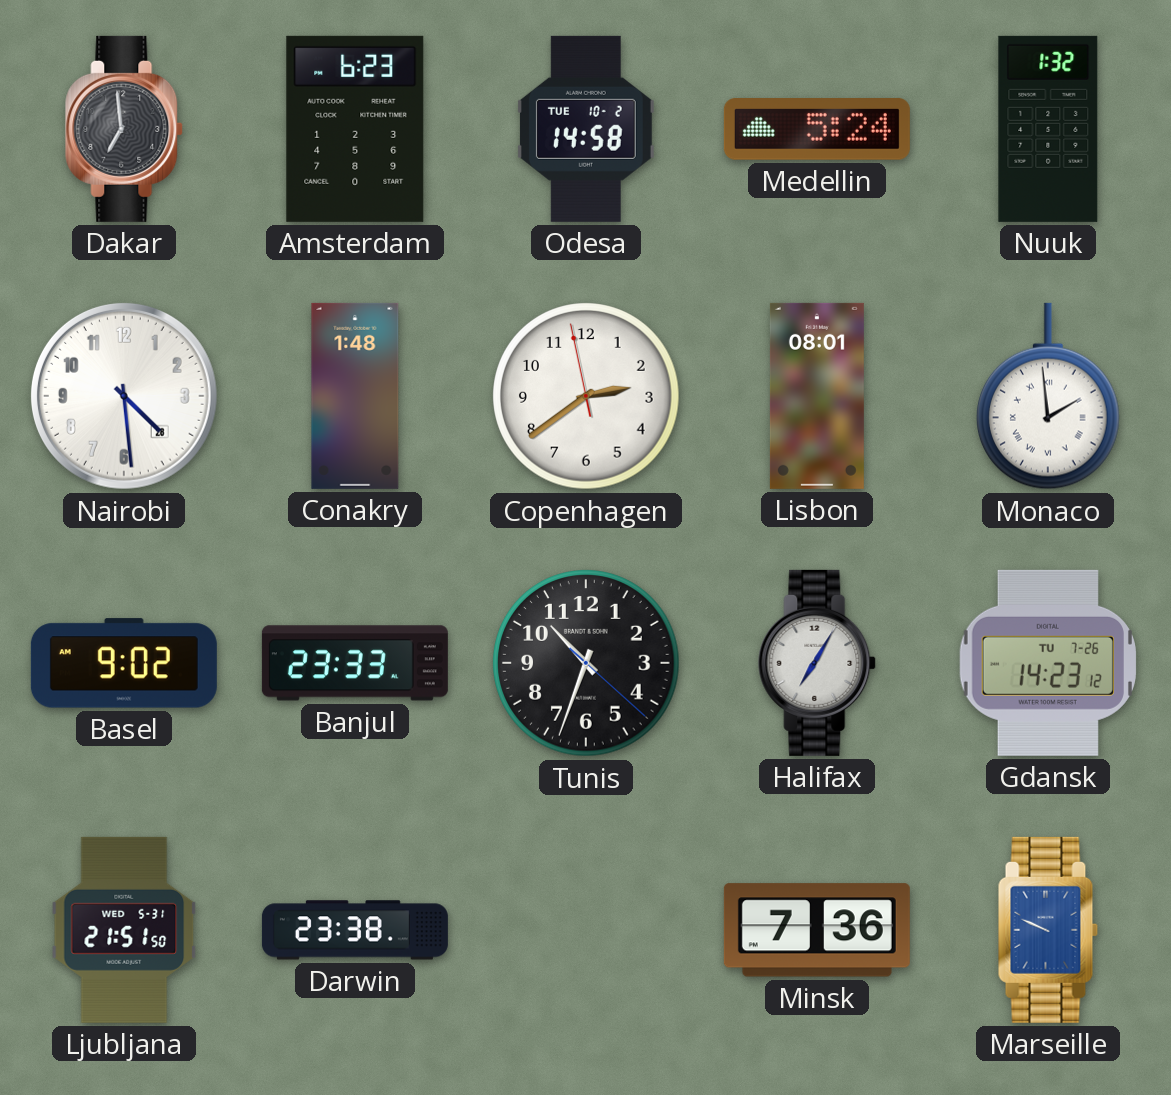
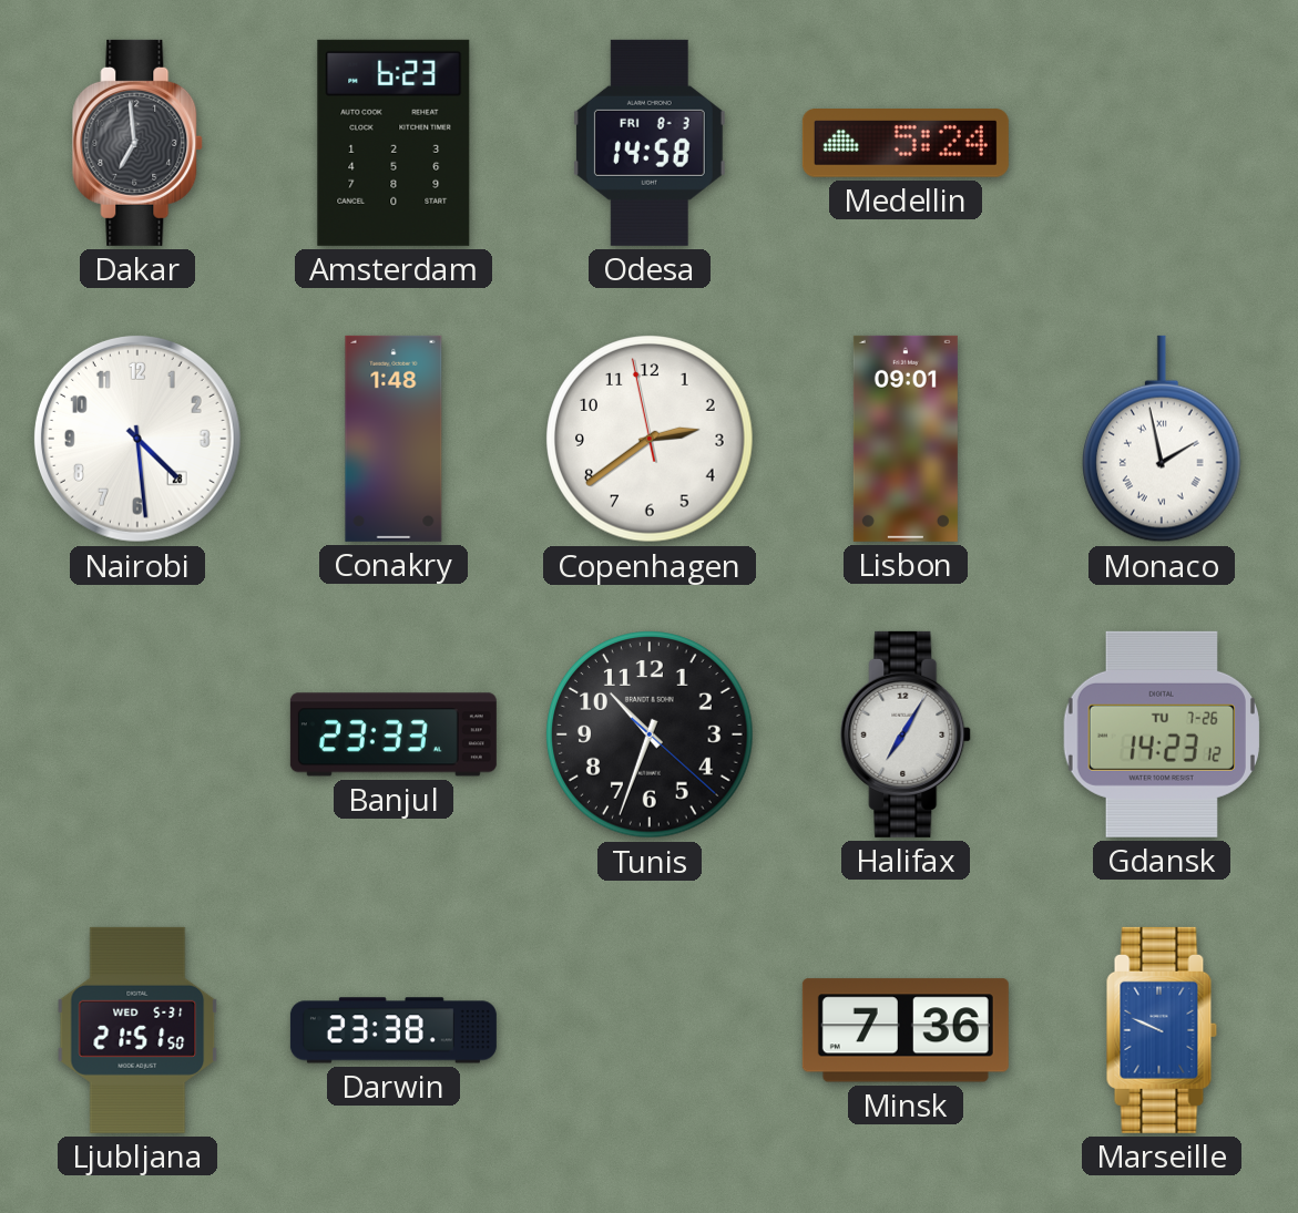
Odesa date: TUE 10-2 -> FRI 8-3
Nuuk: 1:32 -> none
Lisbon: 08:01 -> 09:01
Monaco: 1:59 -> 1:58
Basel: 9:02 -> none
